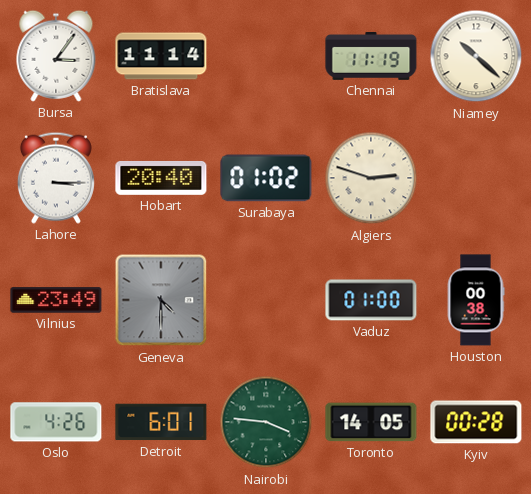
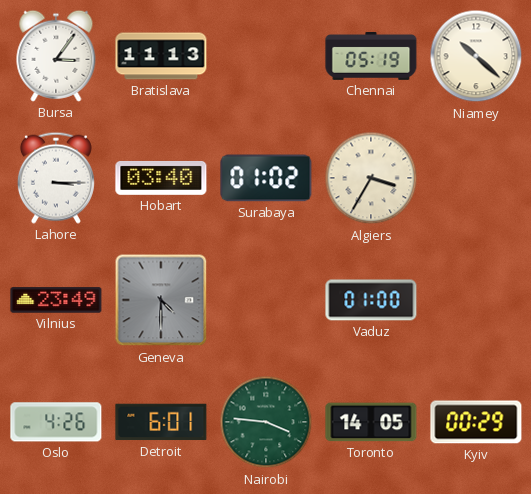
Bratislava: 11:14 -> 11:13
Chennai: 11:19 -> 05:19
Hobart: 20:40 -> 03:40
Algiers: 2:48 -> 3:35
Houston: 00:38 -> none
Kyiv: 00:28 -> 00:29
